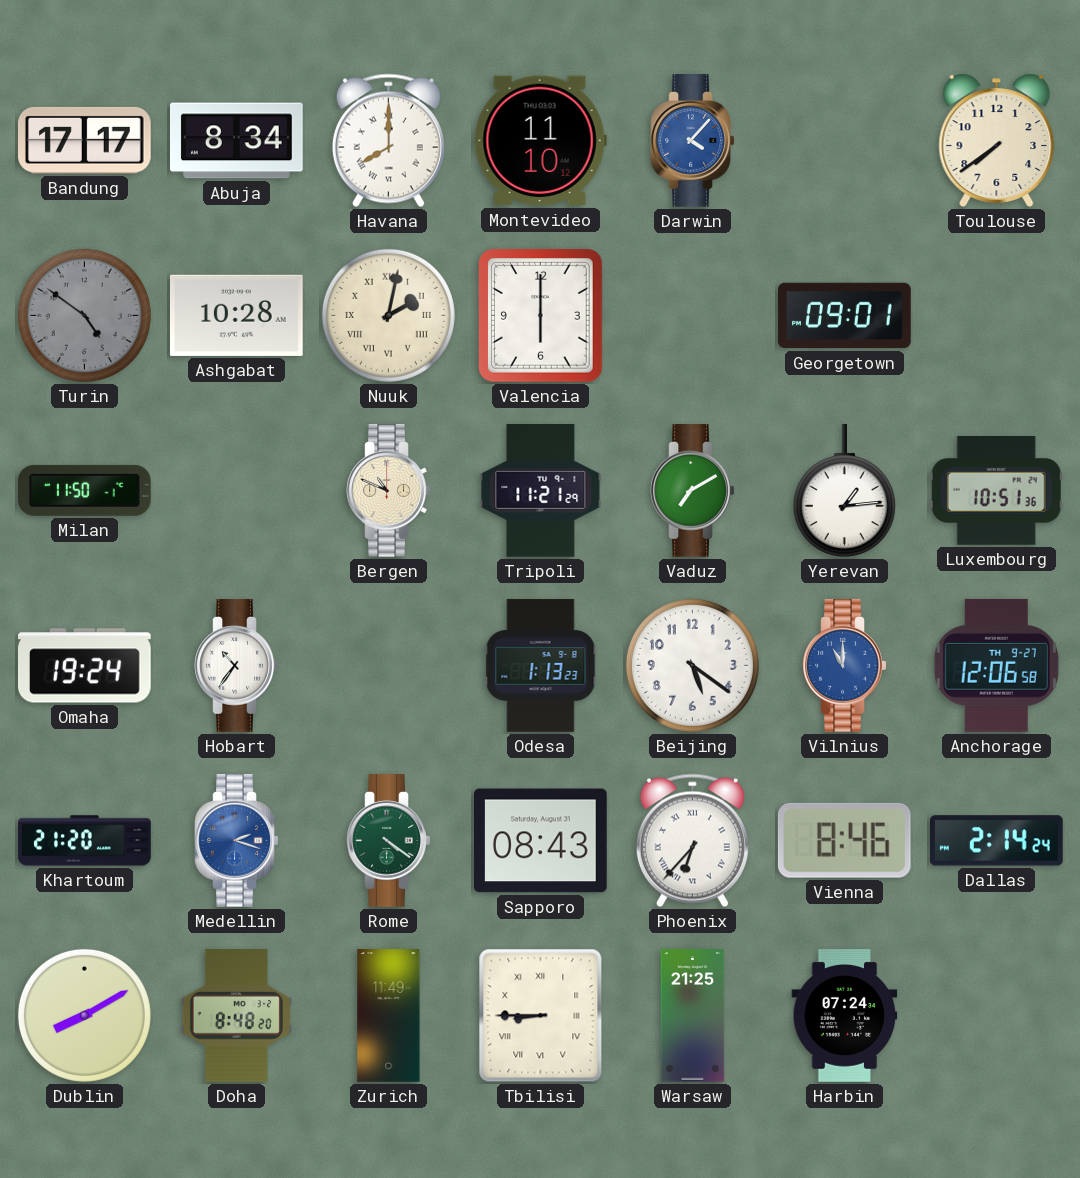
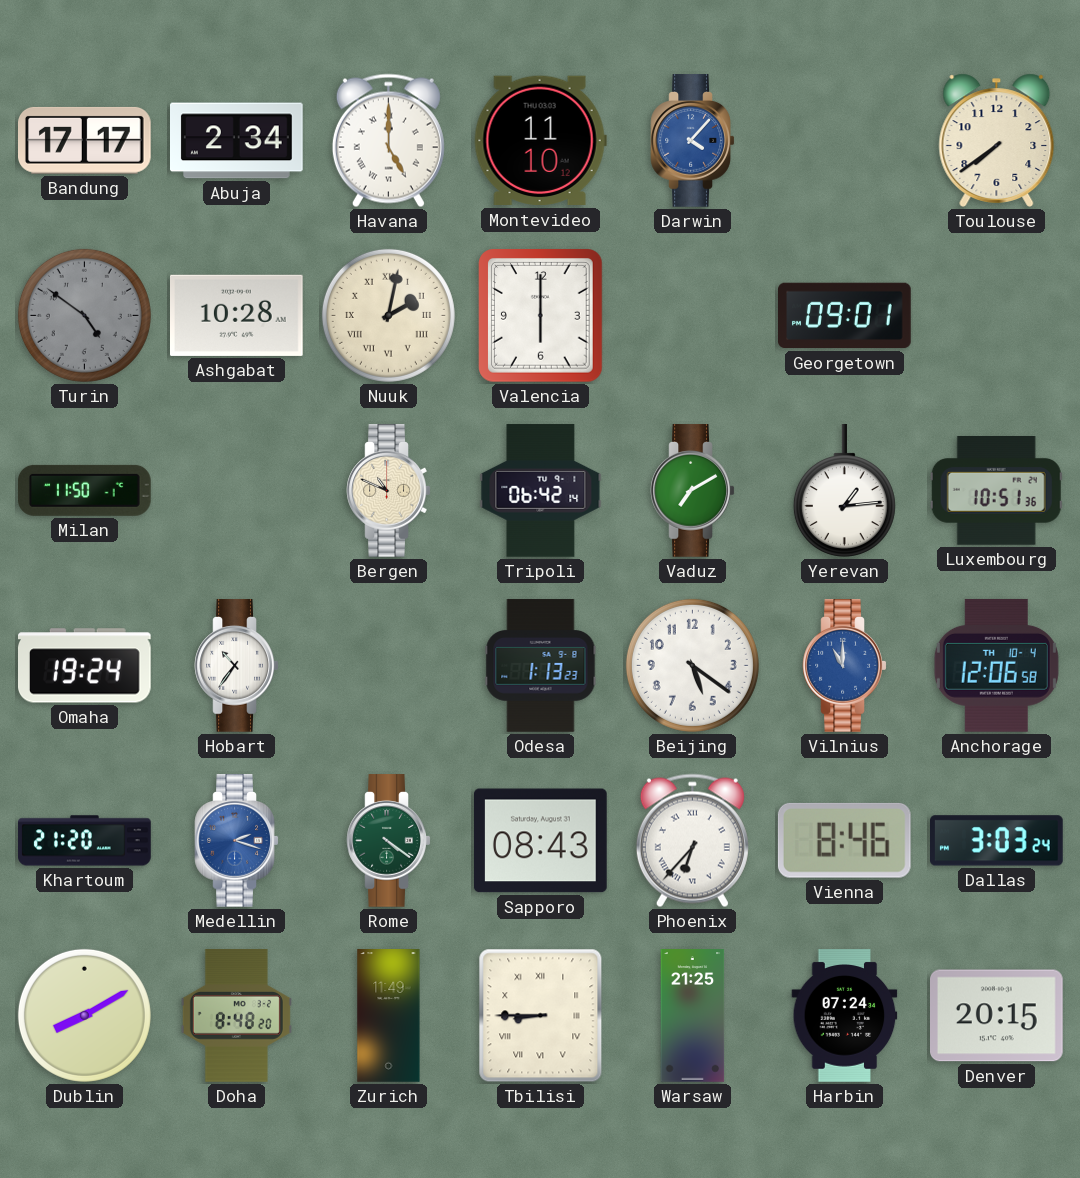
Abuja: 8:34 -> 2:34
Havana: 8:00 -> 5:00
Tripoli: 11:21 -> 06:42
Anchorage date: TH 9-27 -> TH 10-4
Dallas: 2:14 -> 3:03
Denver: none -> 20:15
